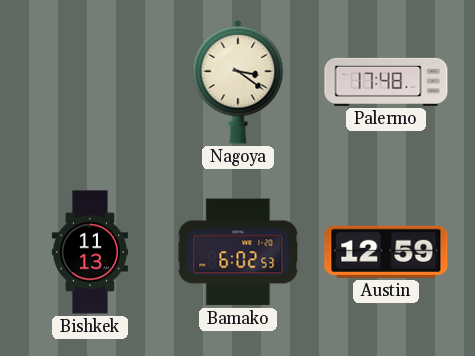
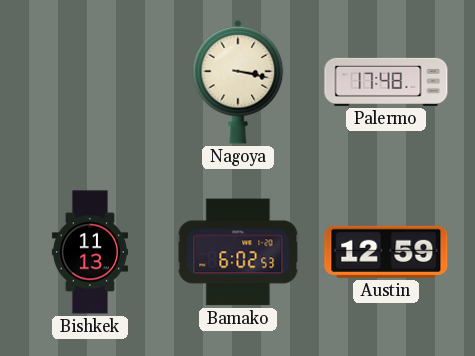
Nagoya: 3:21 -> 3:17
